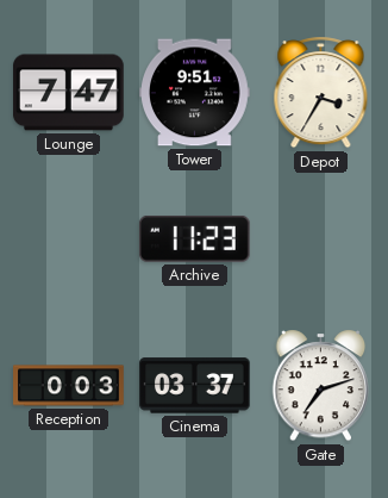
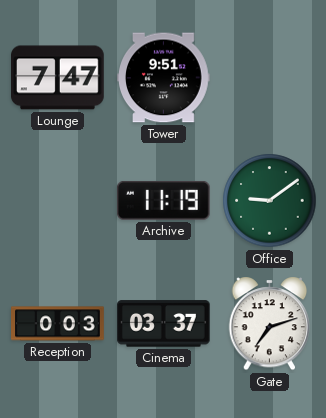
Depot: 3:35 -> none
Archive: 11:23 -> 11:19
Office: none -> 9:09
